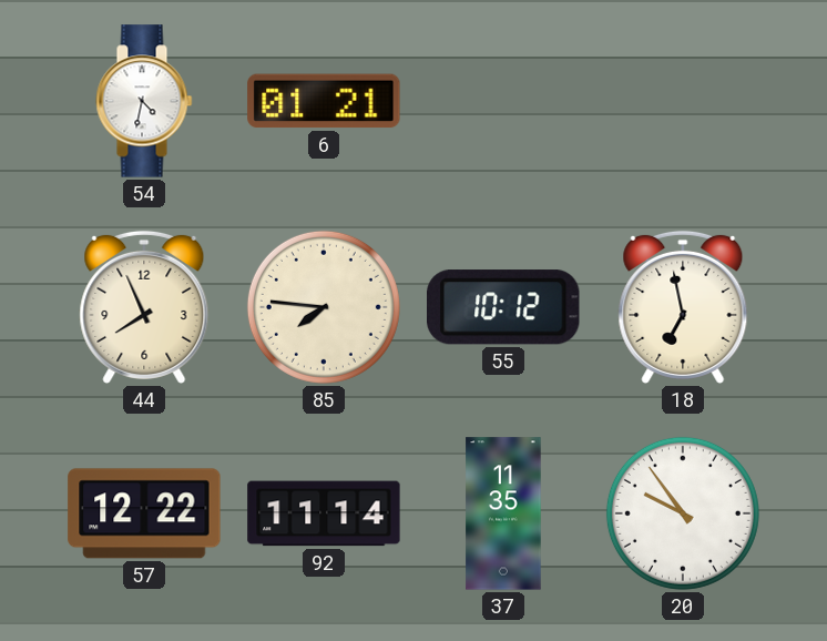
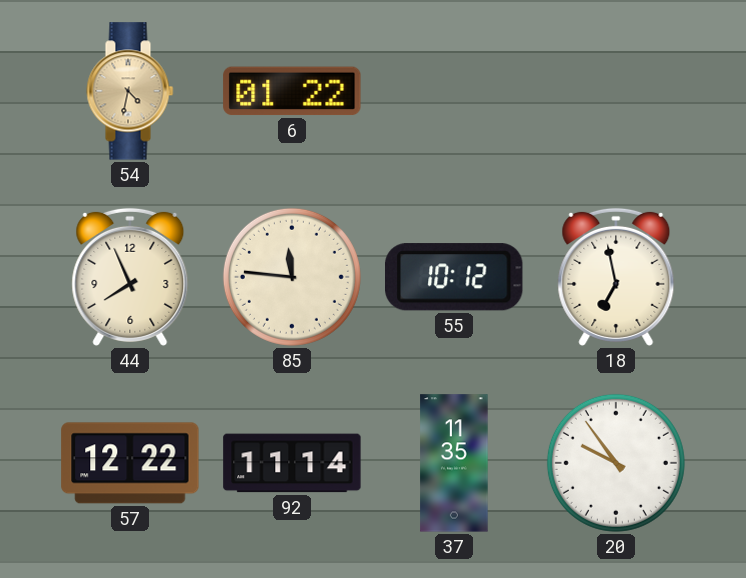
54 dial: white -> champagne
6: 01:21 -> 01:22
85: 7:46 -> 11:46
